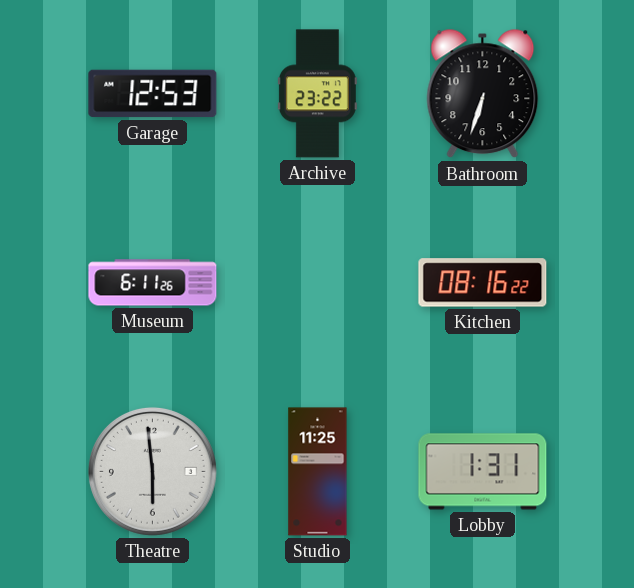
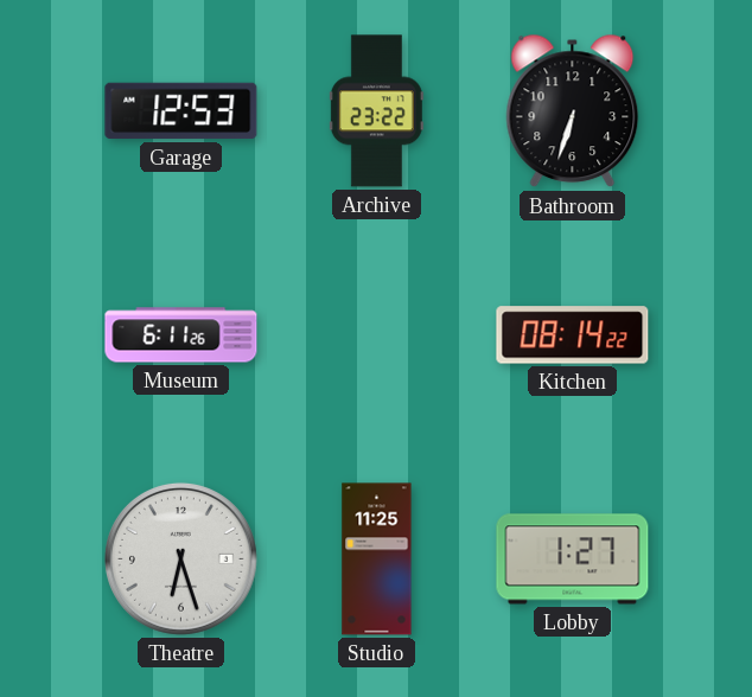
Kitchen: 08:16 -> 08:14
Theatre: 5:59 -> 6:27
Lobby: 1:31 -> 1:27
